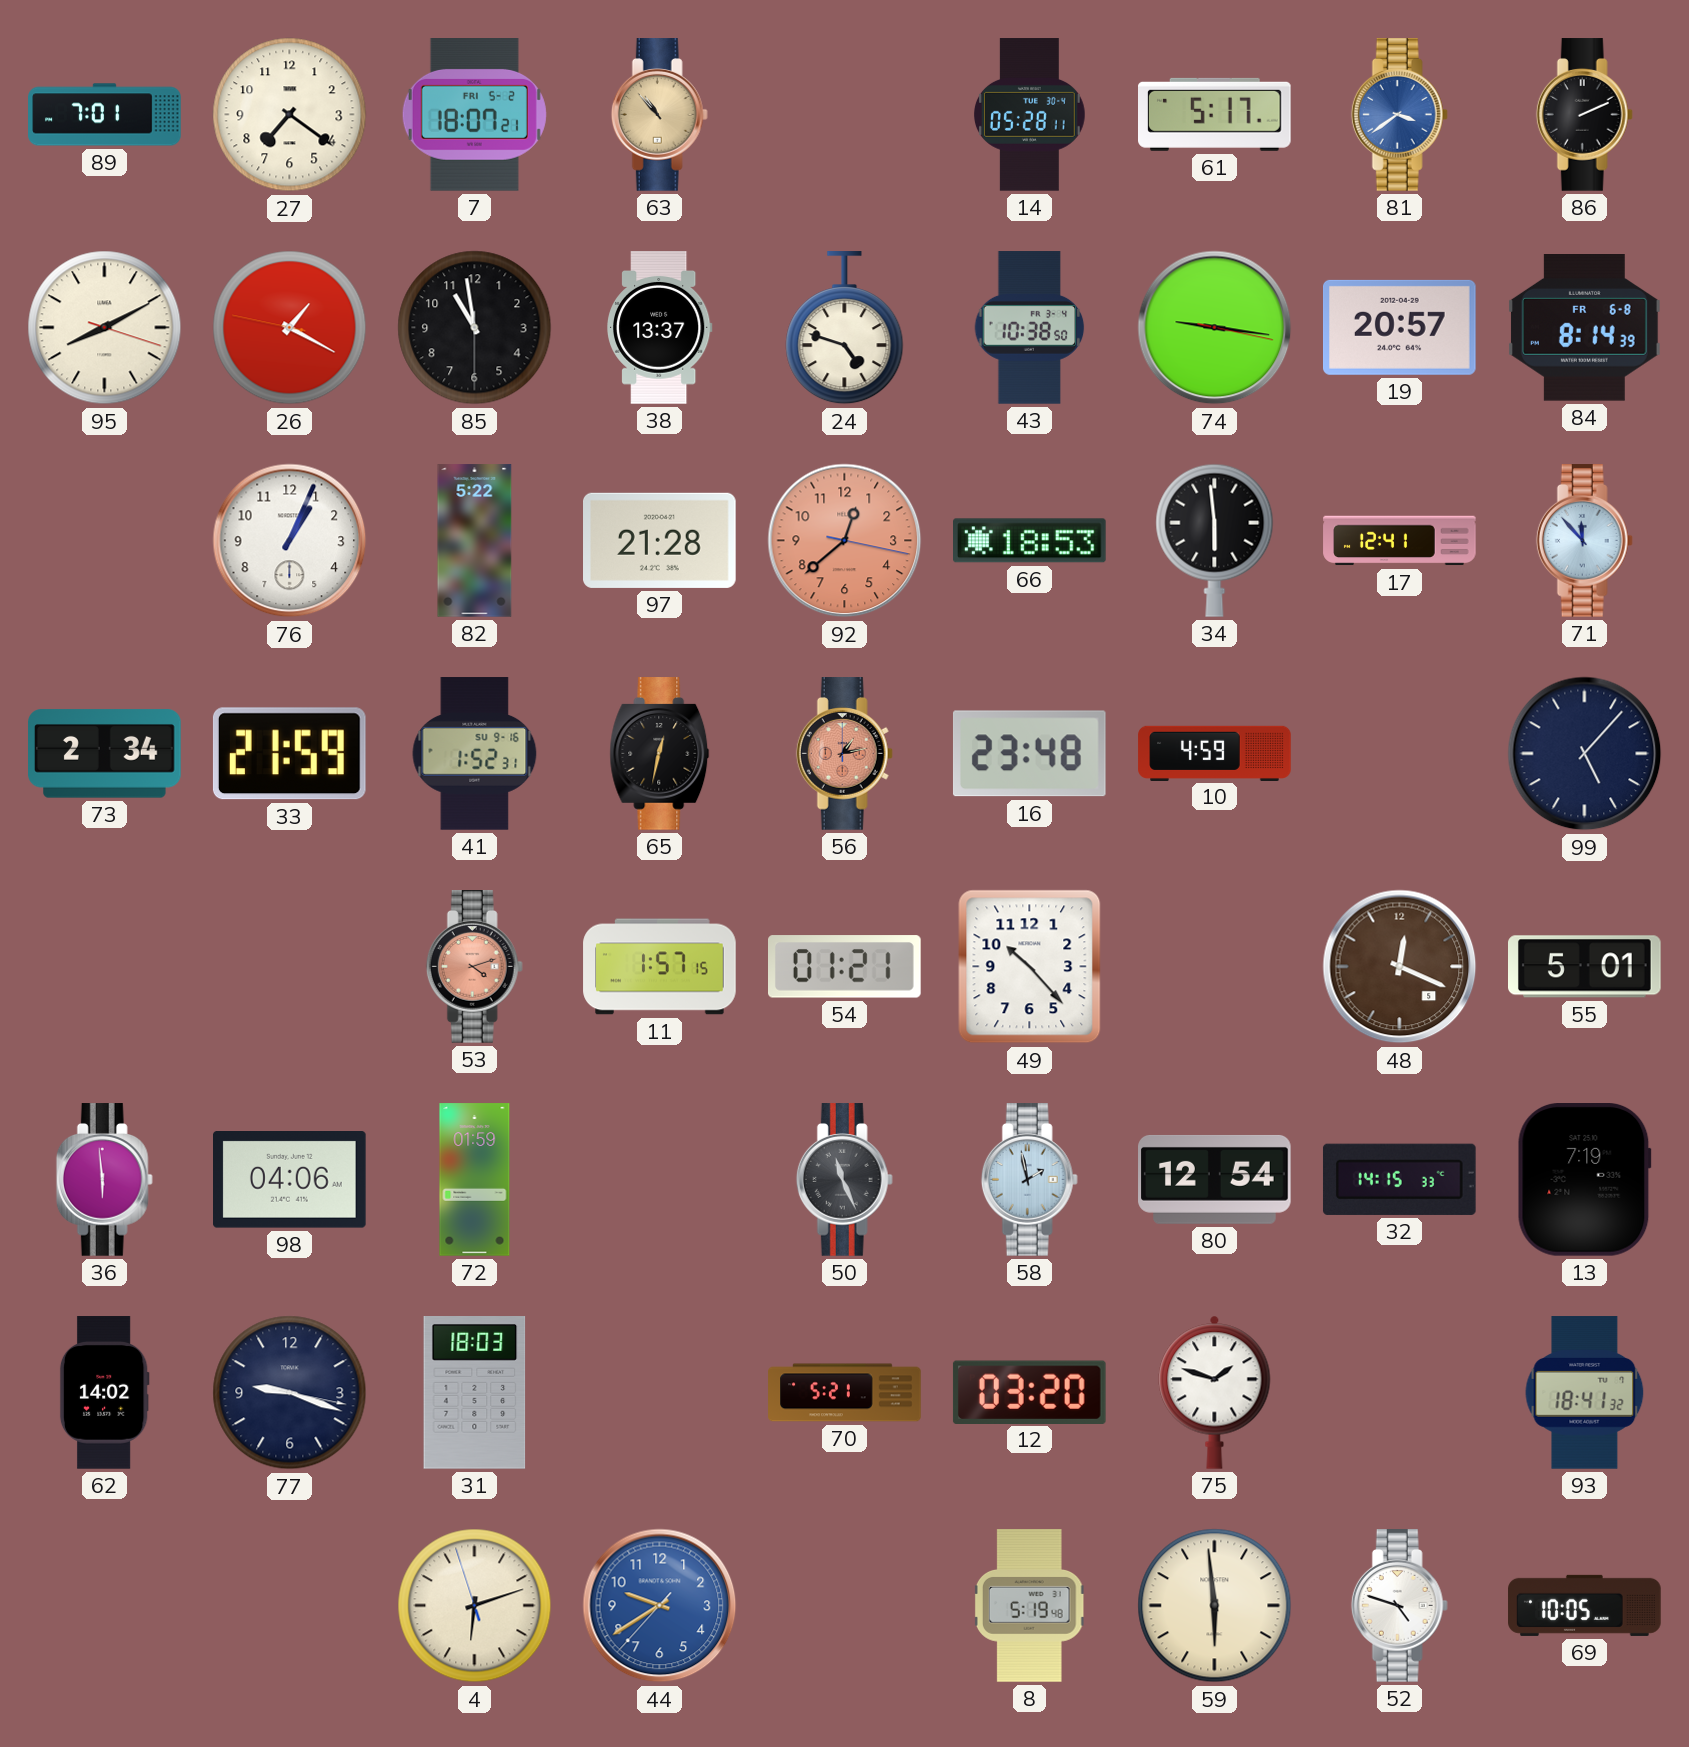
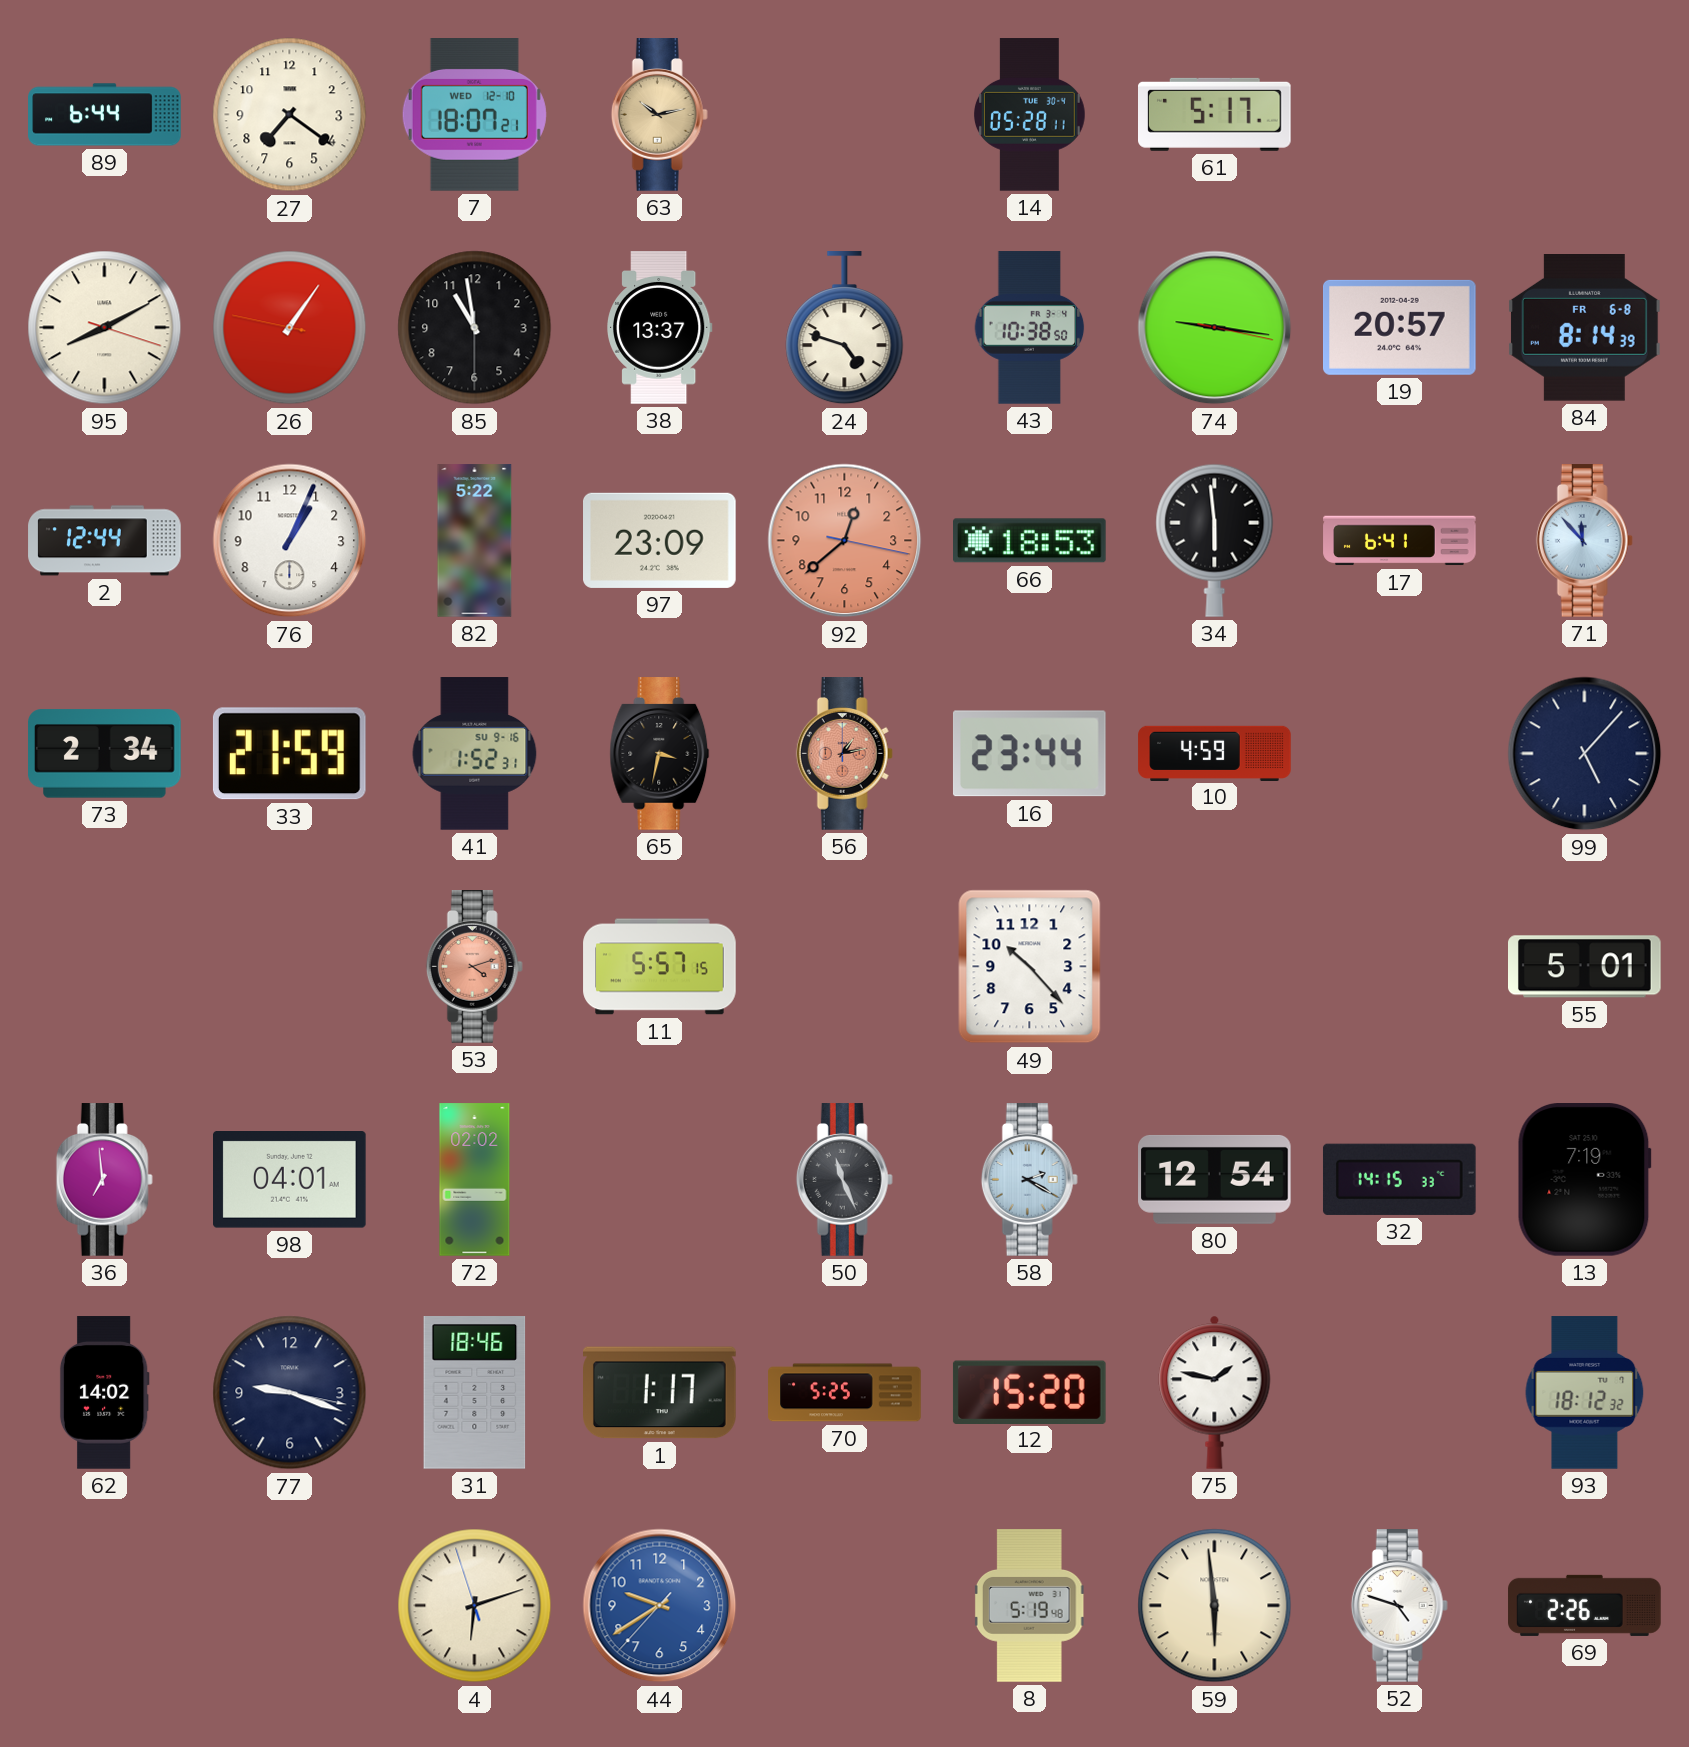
89: 7:01 -> 6:44
7 date: FRI 5-2 -> WED 12-10
63: 10:53 -> 10:13
81: 3:39 -> none
86: 2:11 -> none
26: 1:19 -> 1:05
2: none -> 12:44
97: 21:28 -> 23:09
17: 12:41 -> 6:41
65: 12:32 -> 3:32
16: 23:48 -> 23:44
11: 1:57 -> 5:57
54: 01:21 -> none
48: 12:19 -> none
36: 5:59 -> 6:59
98: 04:06 -> 04:01
72: 01:59 -> 02:02
58: 1:58 -> 2:20
31: 18:03 -> 18:46
1: none -> 1:17
70: 5:21 -> 5:25
12: 03:20 -> 15:20
75: 1:48 -> 1:47
93: 18:41 -> 18:12
69: 10:05 -> 2:26
